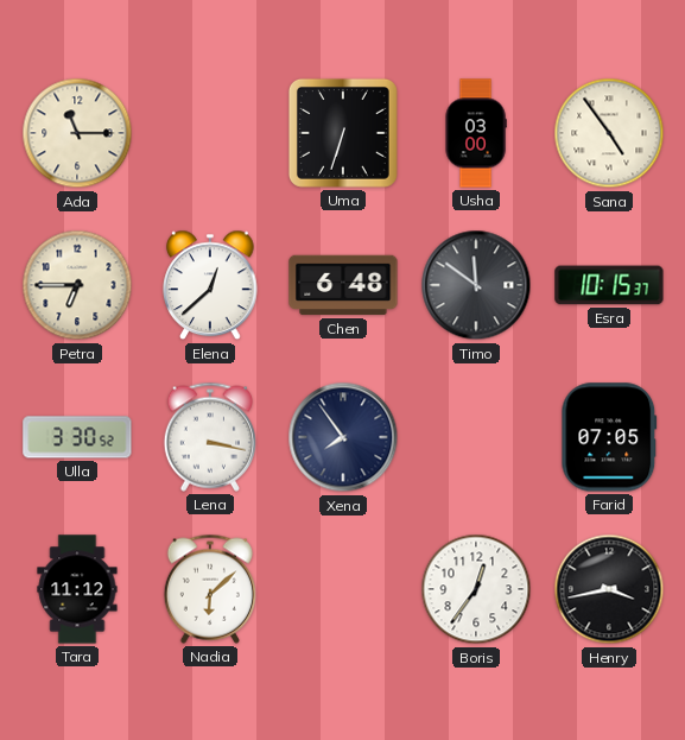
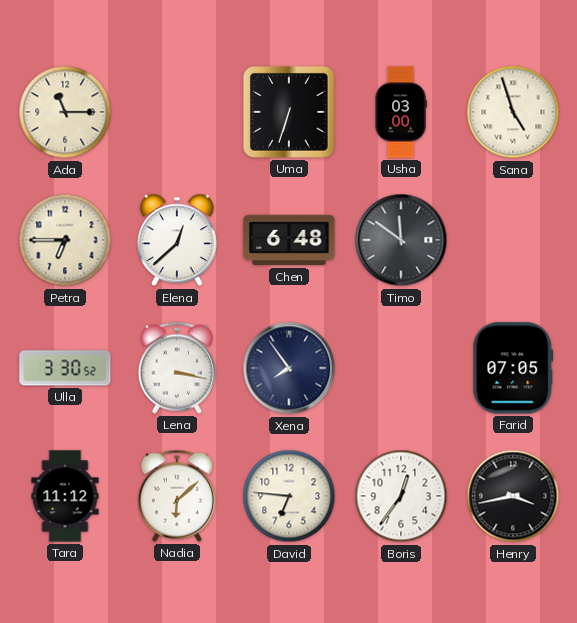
Sana: 4:54 -> 4:57
Esra: 10:15 -> none
David: none -> 6:46
